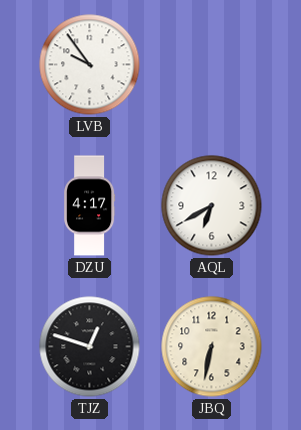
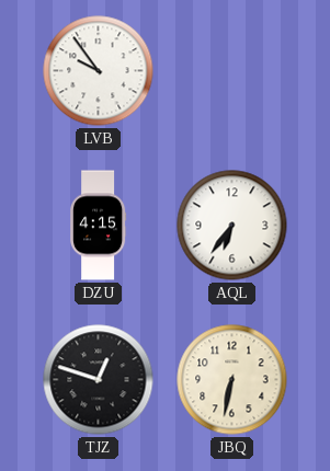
DZU: 4:17 -> 4:15
AQL: 6:40 -> 6:36
